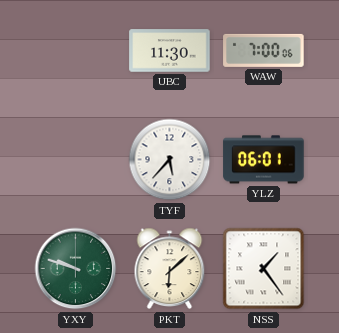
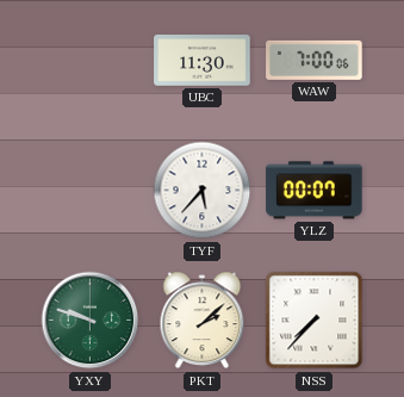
YLZ: 06:01 -> 00:07
PKT: 6:08 -> 2:08
NSS: 1:24 -> 7:37
